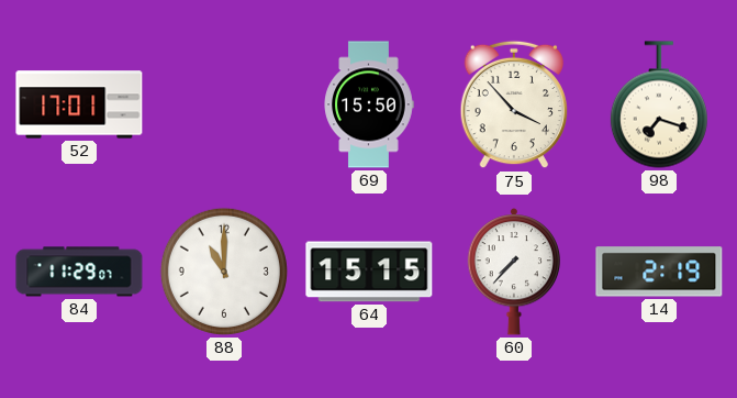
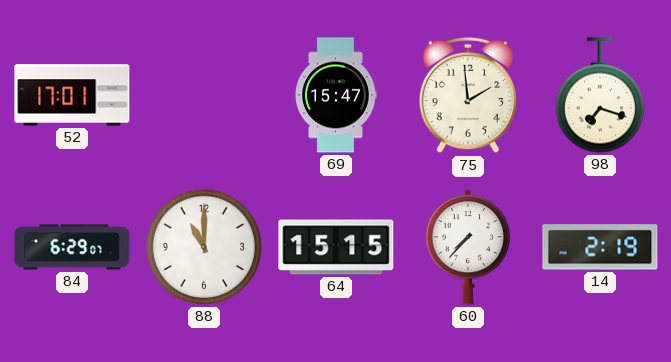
69: 15:50 -> 15:47
75: 3:53 -> 1:59
84: 11:29 -> 6:29
